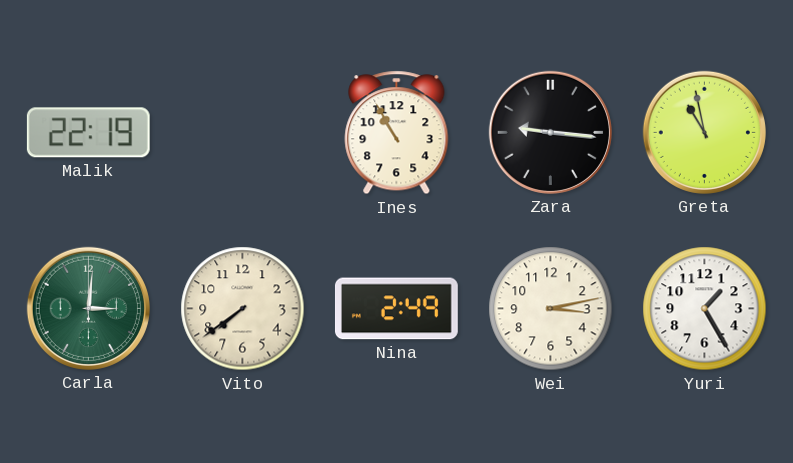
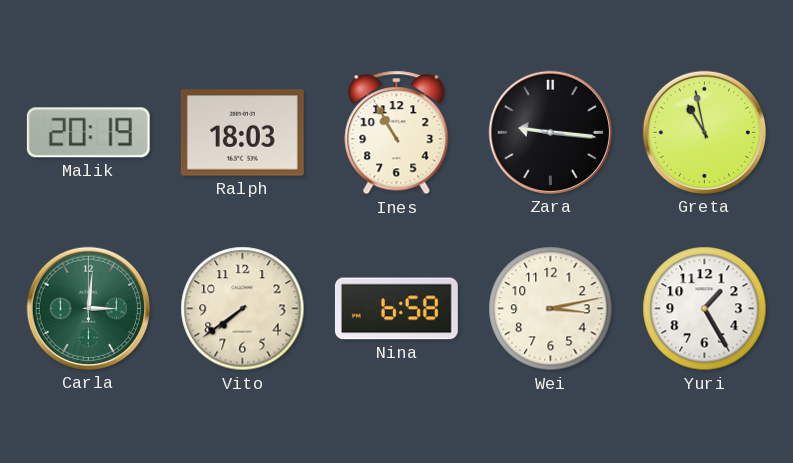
Malik: 22:19 -> 20:19
Ralph: none -> 18:03
Nina: 2:49 -> 6:58
